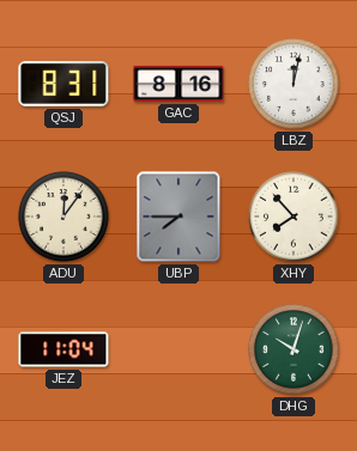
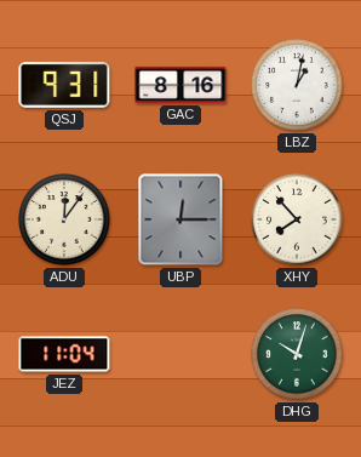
QSJ: 8:31 -> 9:31
LBZ: 12:02 -> 1:02
UBP: 7:45 -> 12:15
